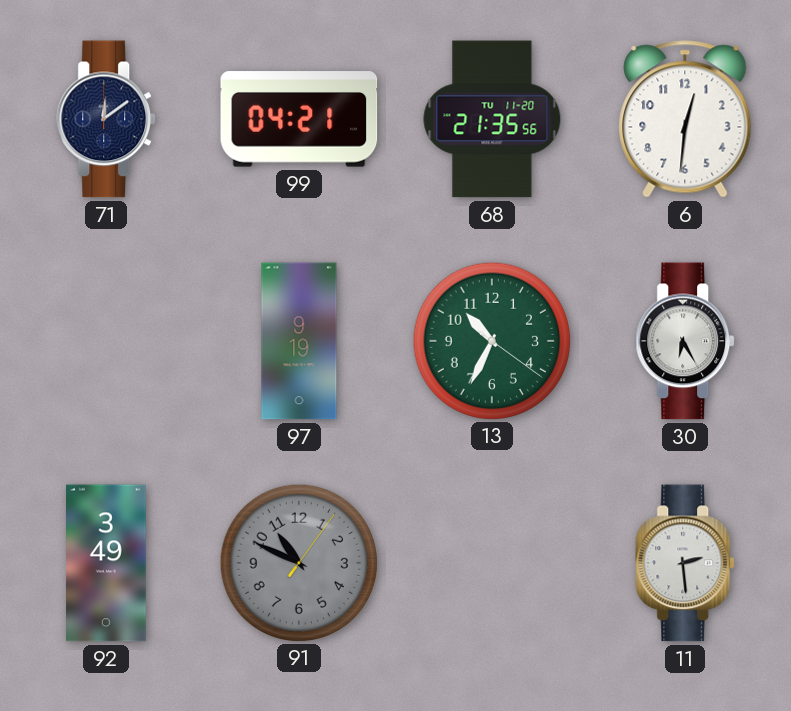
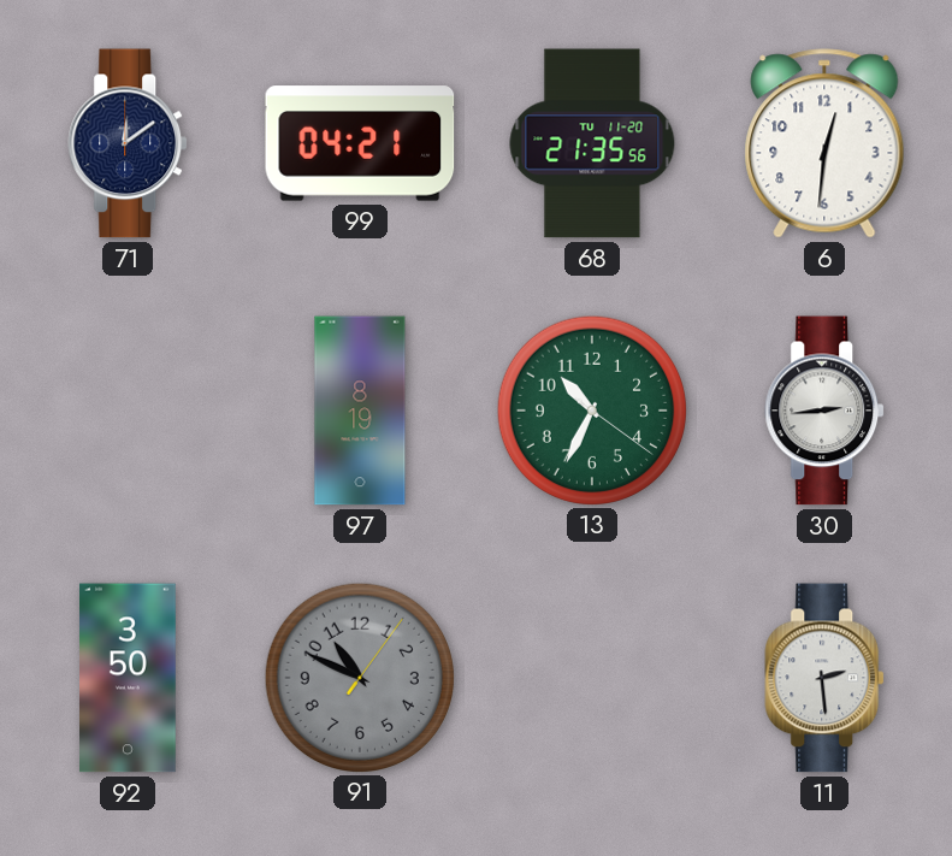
97: 9:19 -> 8:19
30: 6:25 -> 2:44
92: 3:49 -> 3:50
